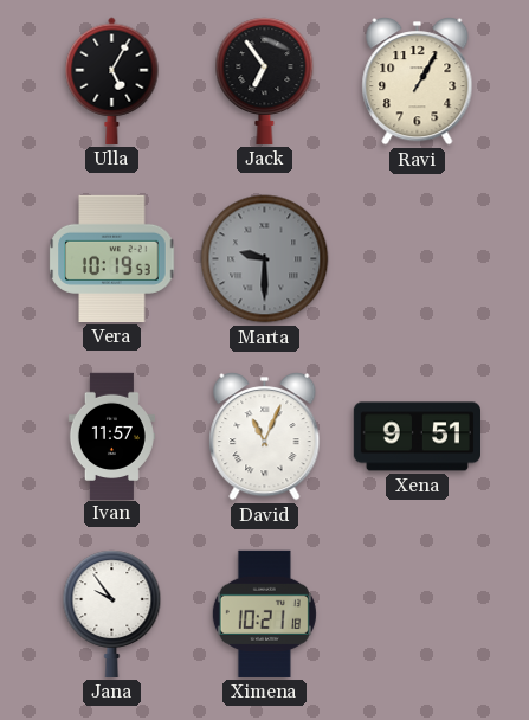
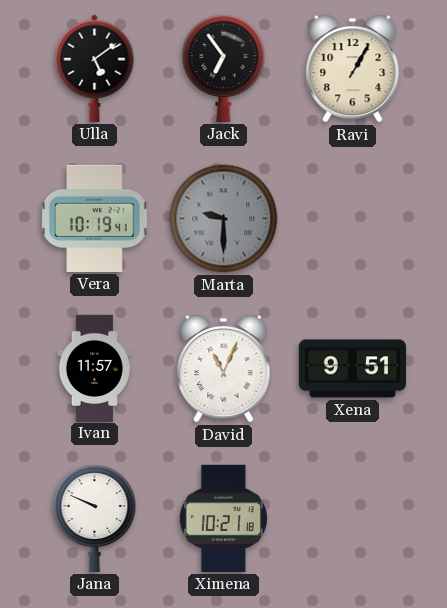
Ulla: 5:05 -> 5:09
Vera: 10:19:53 -> 10:19:41
Jana: 9:54 -> 9:49
